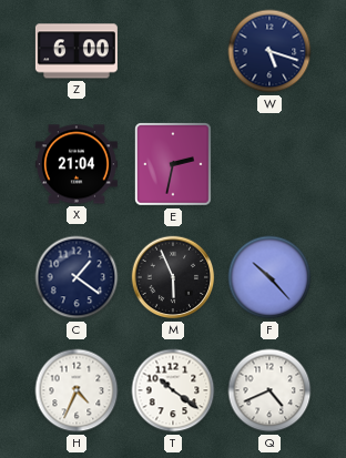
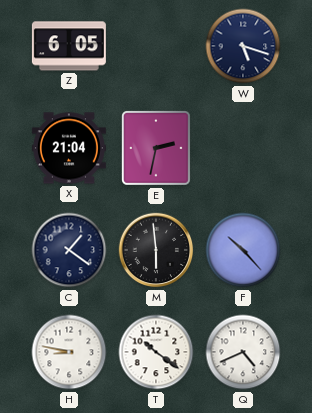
Z: 6:00 -> 6:05
M: 5:56 -> 5:59
H: 4:34 -> 8:47
